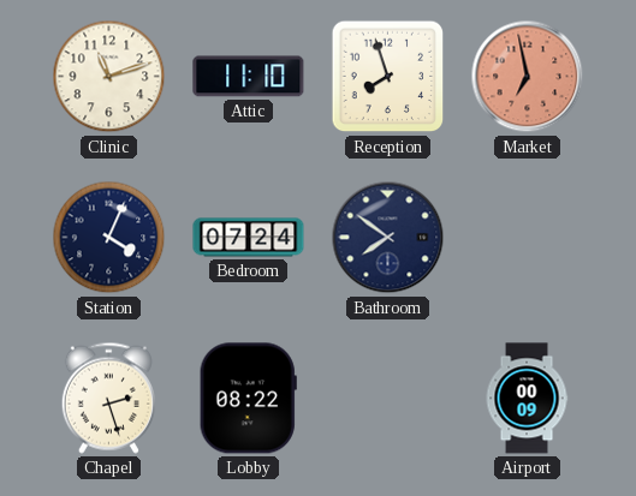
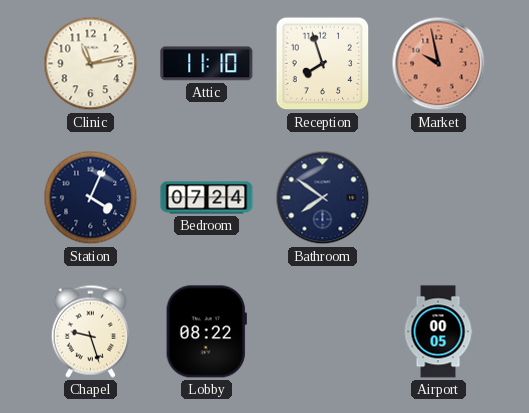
Clinic: 11:12 -> 11:13
Market: 6:58 -> 9:58
Chapel: 2:27 -> 9:27
Airport: 00:09 -> 00:05
